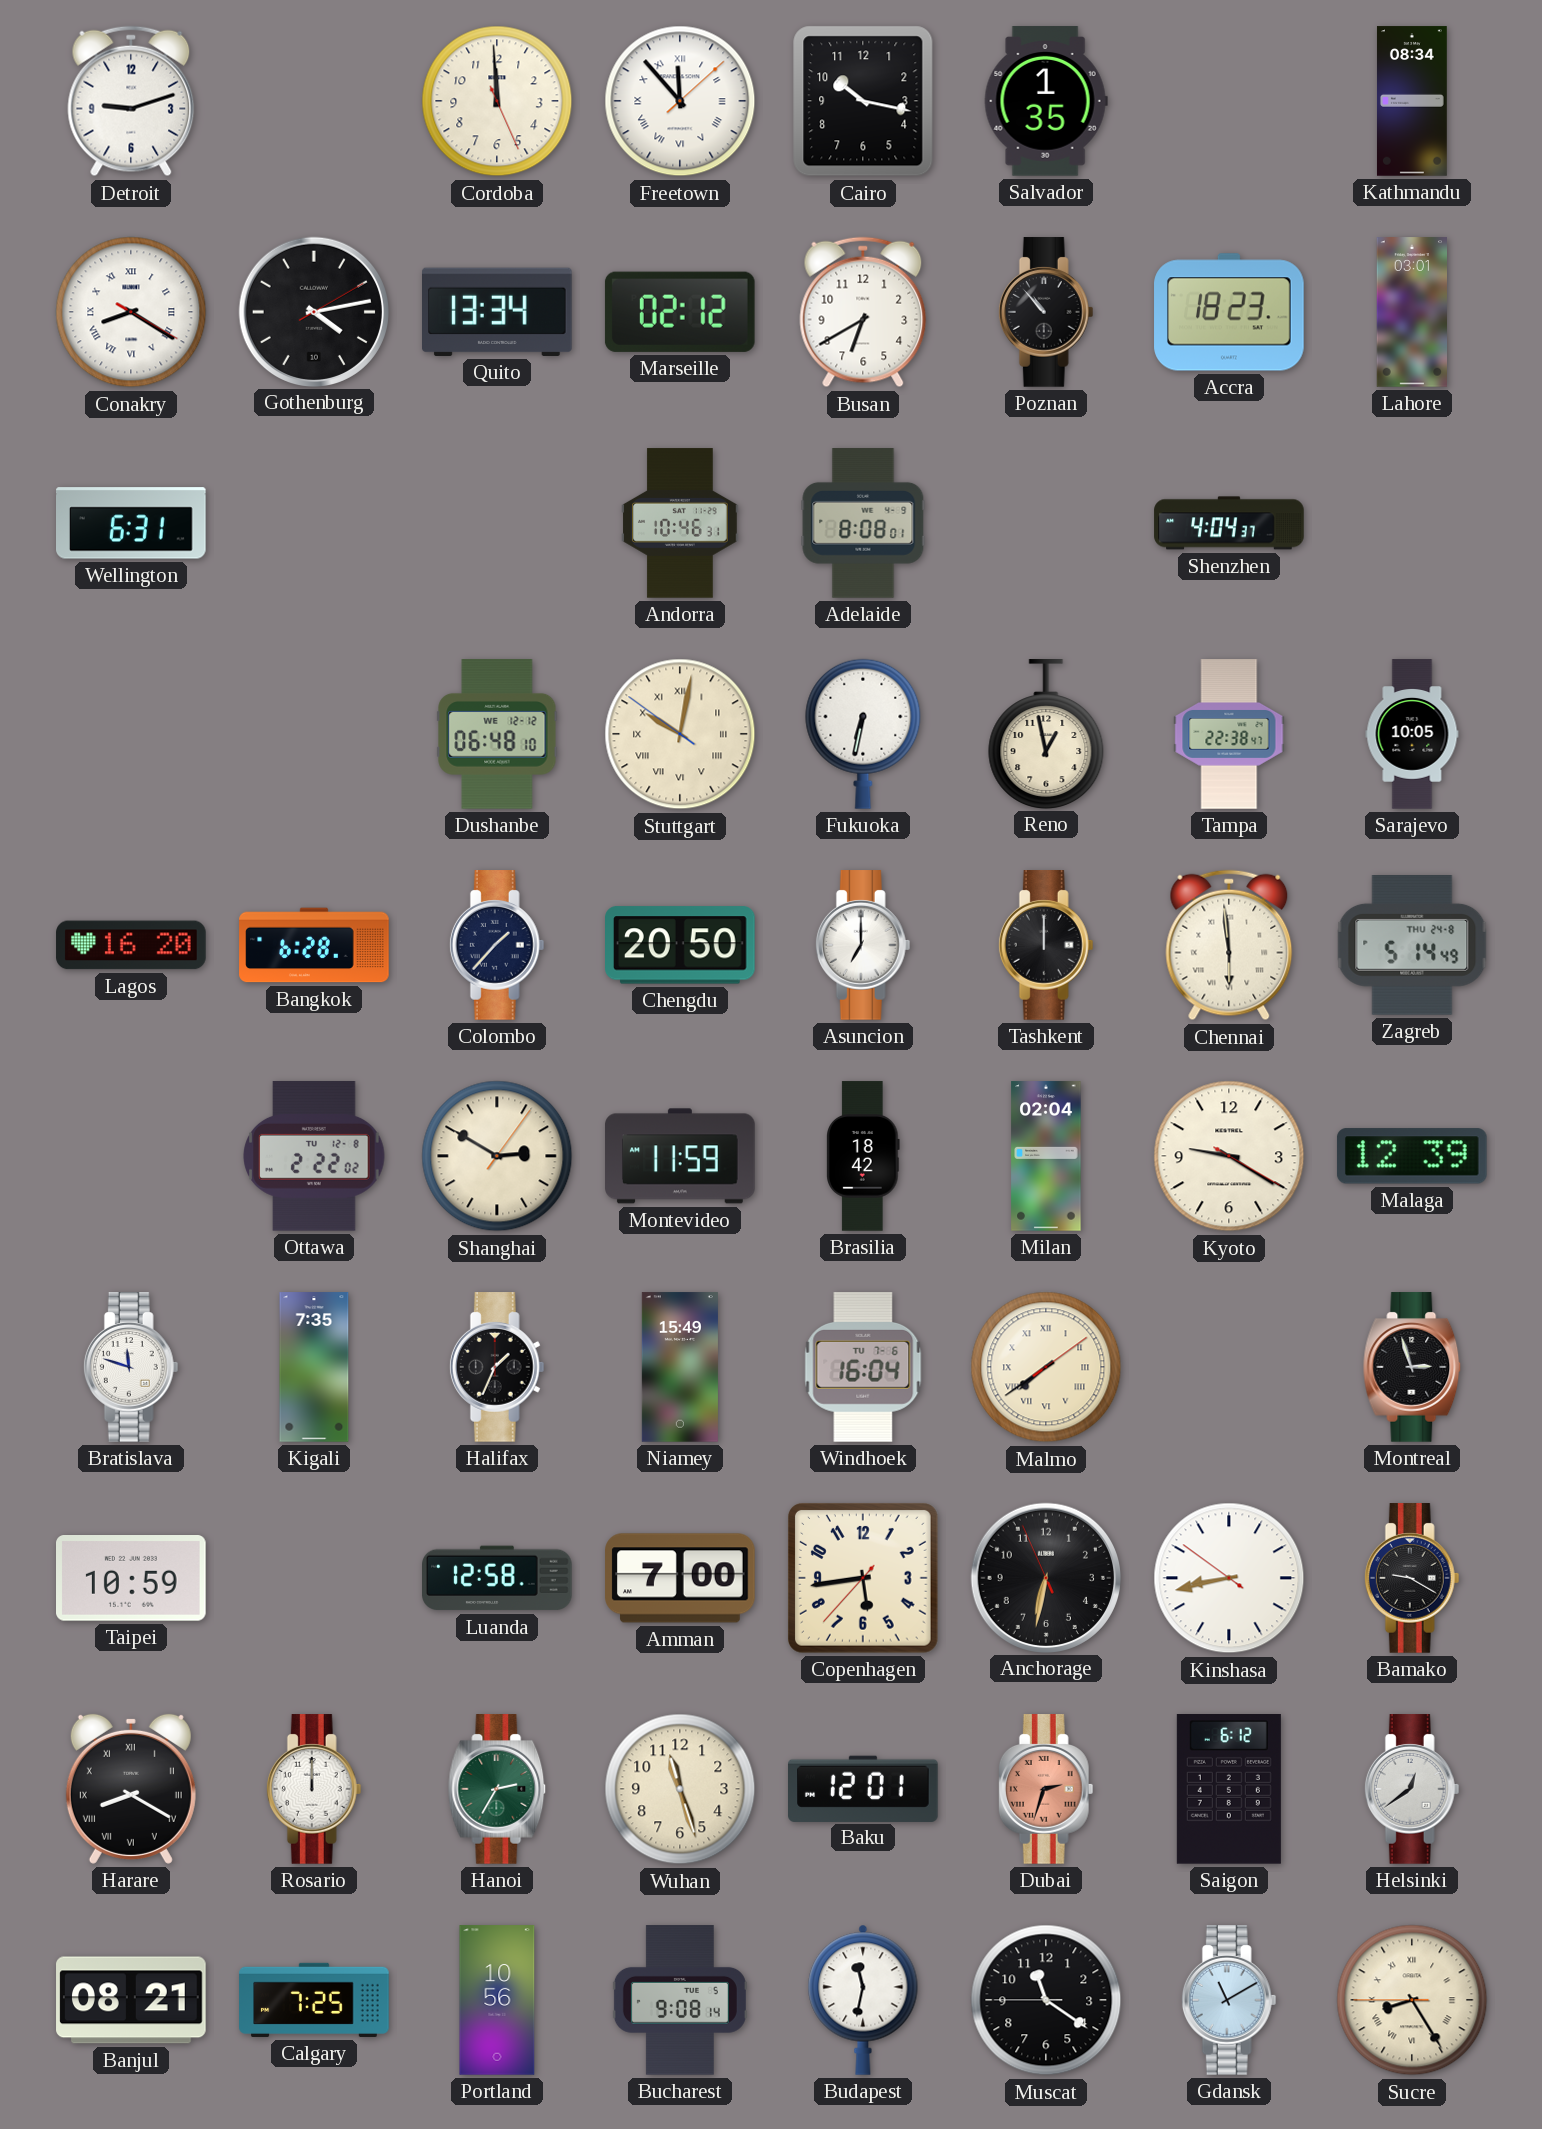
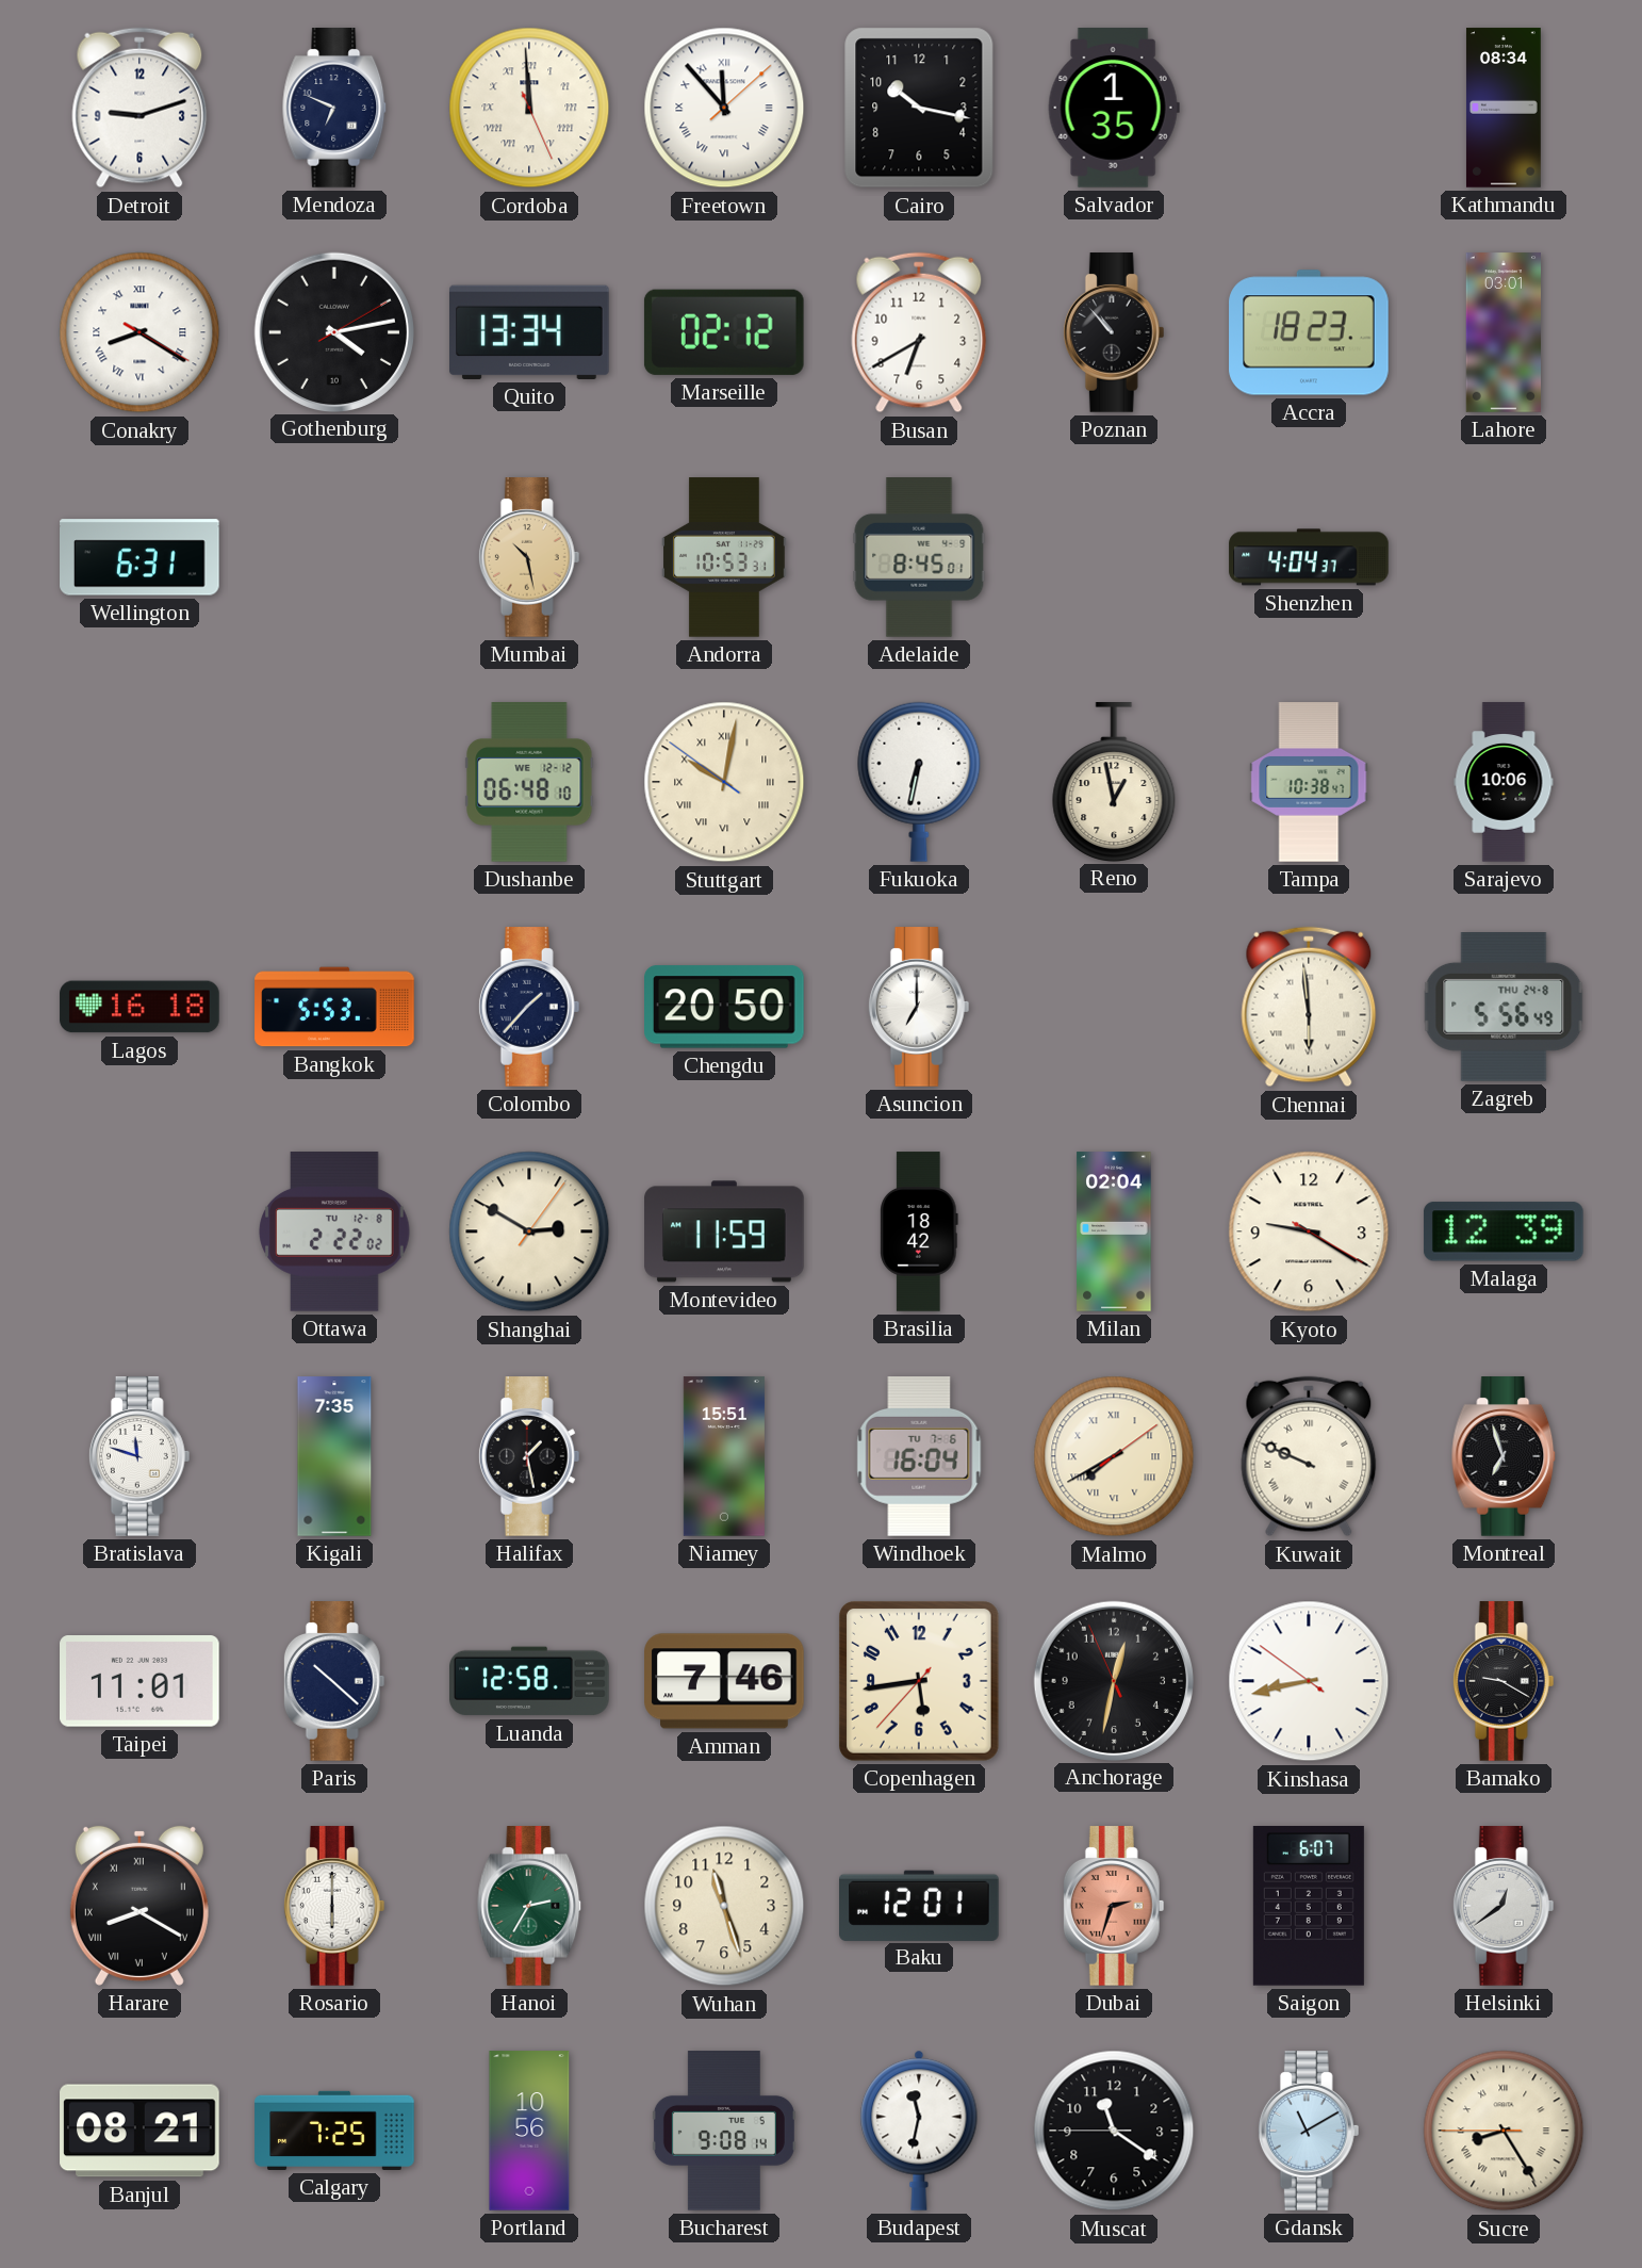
Mendoza: none -> 6:49
Cordoba numerals: Arabic -> Roman
Mumbai: none -> 10:28
Andorra: 10:46 -> 10:53
Adelaide: 8:08 -> 8:45
Tampa: 22:38 -> 10:38
Sarajevo: 10:05 -> 10:06
Lagos: 16:20 -> 16:18
Bangkok: 6:28 -> 5:53
Tashkent: 12:00 -> none
Zagreb: 5:14 -> 5:56
Halifax: 1:34 -> 1:28
Niamey: 15:49 -> 15:51
Malmo: 7:39 -> 7:40
Kuwait: none -> 9:49
Montreal: 2:57 -> 6:57
Taipei: 10:59 -> 11:01
Paris: none -> 10:22
Amman: 7:00 -> 7:46
Anchorage: 6:31 -> 12:31
Rosario: 12:00 -> 6:00
Saigon: 6:12 -> 6:07
